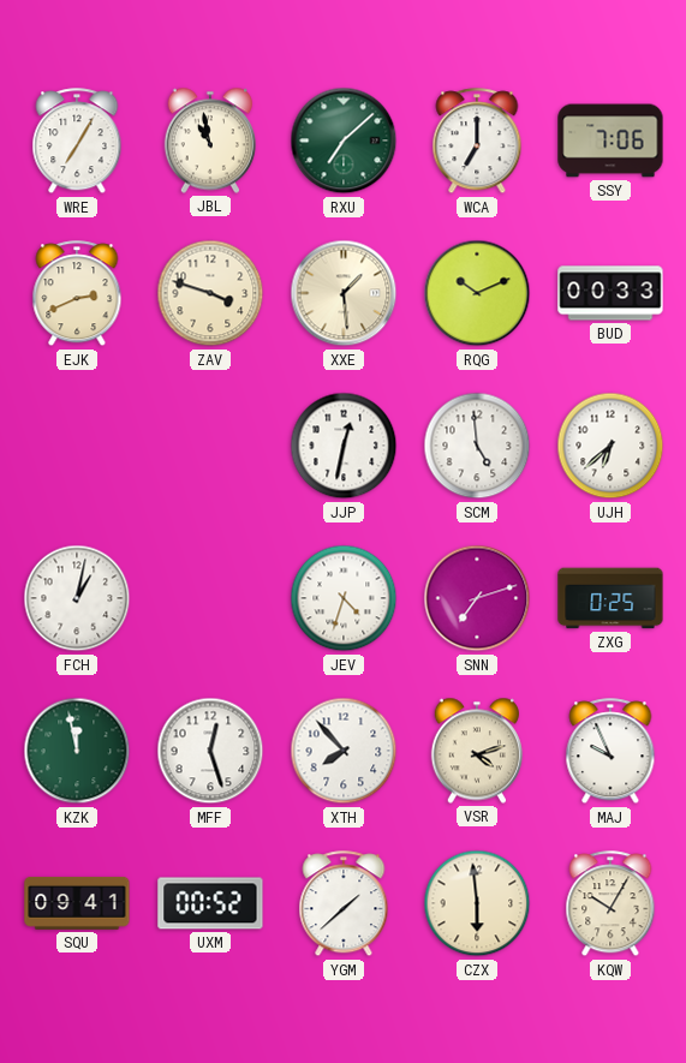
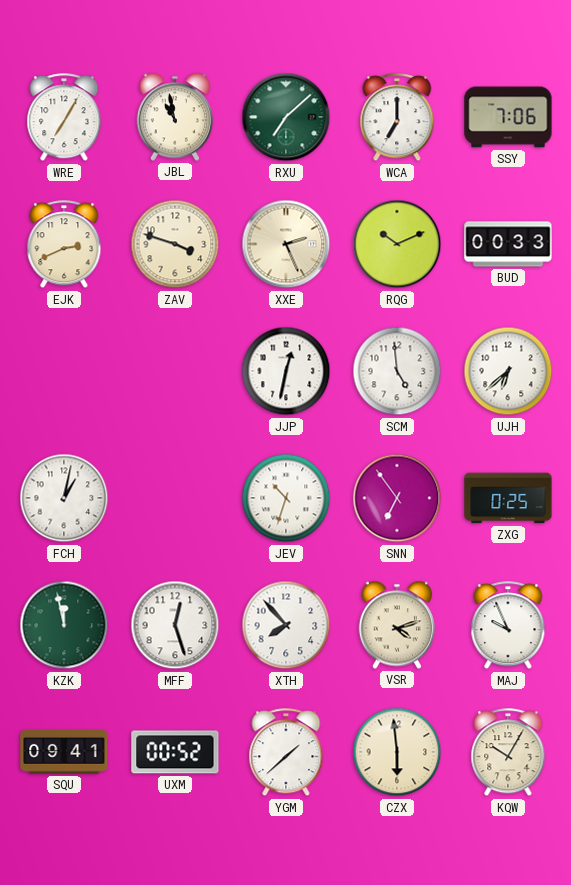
XXE: 1:29 -> 2:26
JEV: 4:33 -> 10:33
SNN: 7:12 -> 6:54
